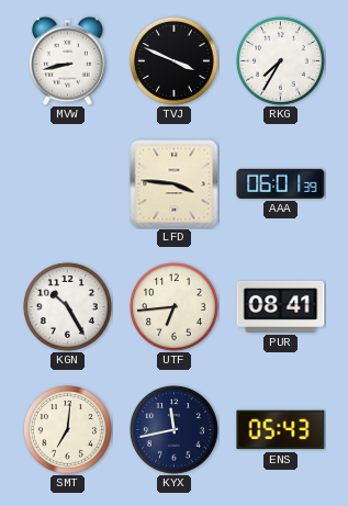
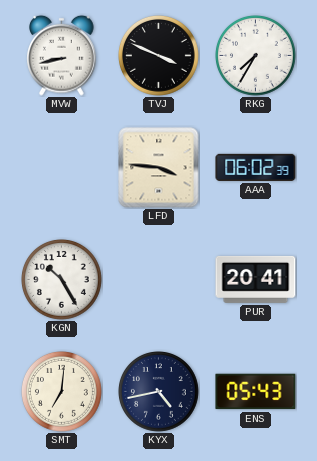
AAA: 06:01 -> 06:02
UTF: 6:44 -> none
PUR: 08:41 -> 20:41
KYX: 11:43 -> 4:43
